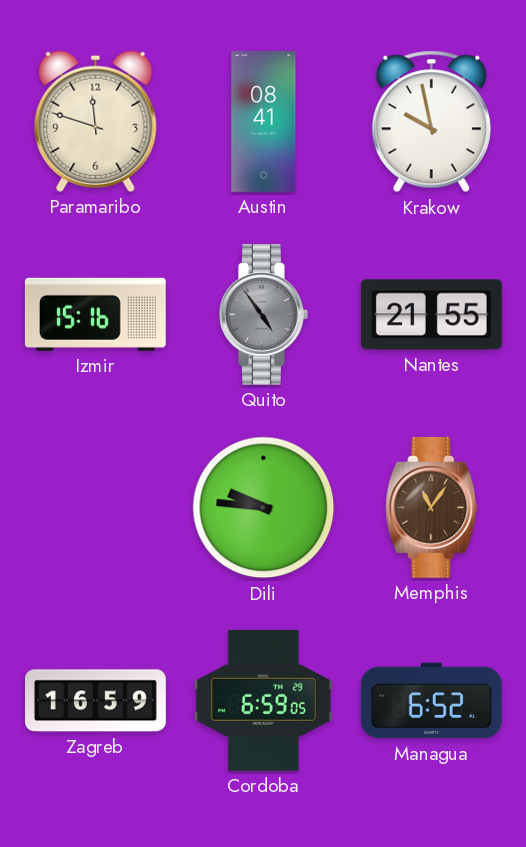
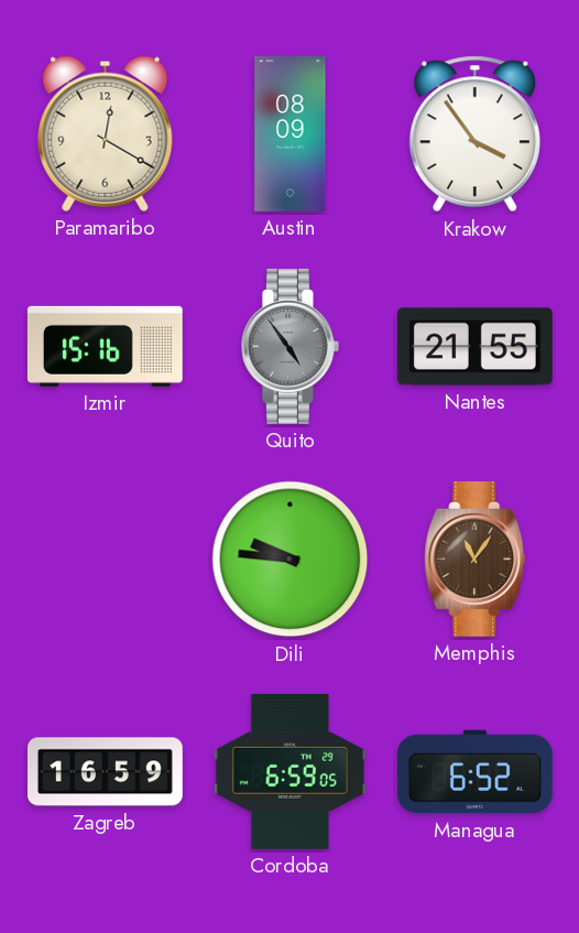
Paramaribo: 11:48 -> 12:20
Austin: 08:41 -> 08:09
Krakow: 9:58 -> 3:54
